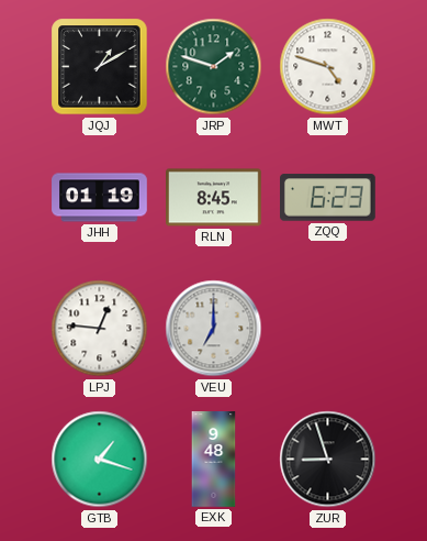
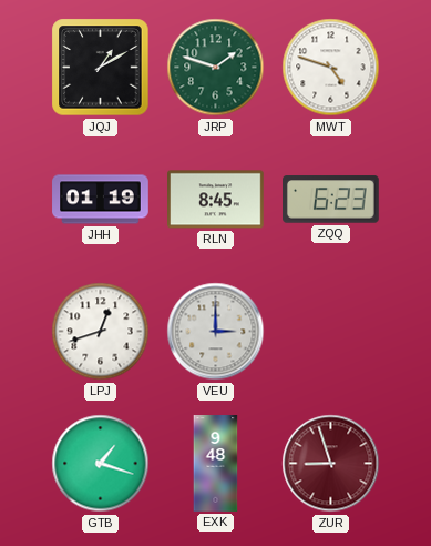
LPJ: 12:46 -> 12:42
VEU: 7:00 -> 3:00
ZUR dial: black -> burgundy
